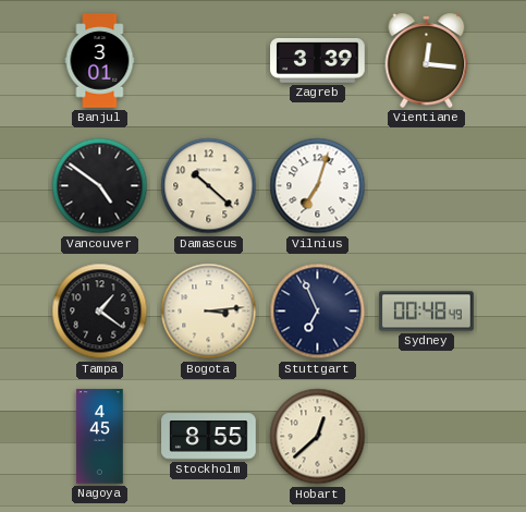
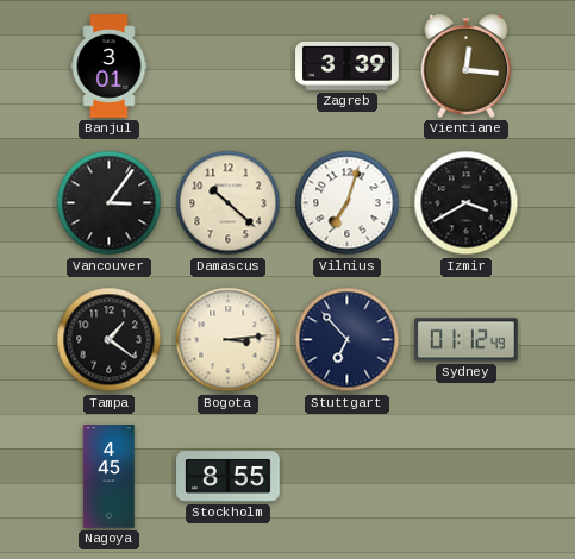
Vancouver: 4:51 -> 3:06
Izmir: none -> 3:40
Stuttgart: 6:56 -> 6:53
Sydney: 00:48 -> 01:12
Hobart: 12:38 -> none
